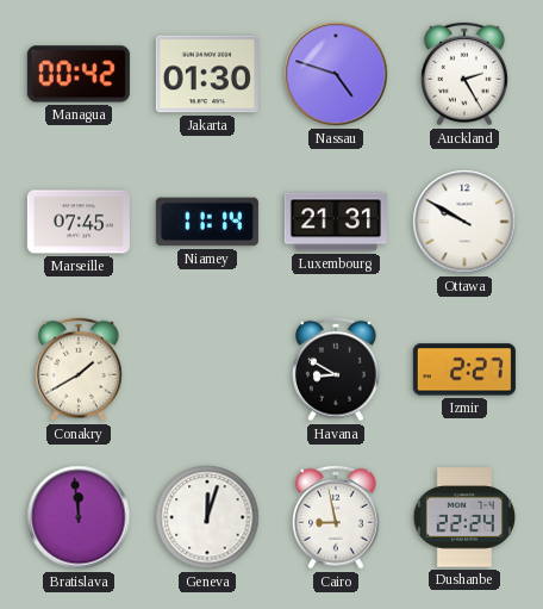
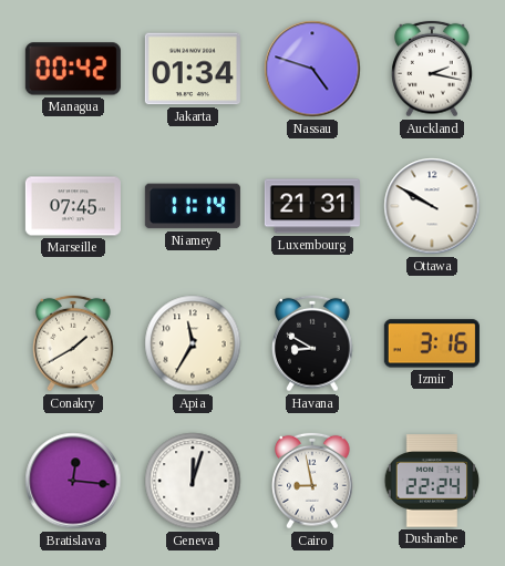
Jakarta: 01:30 -> 01:34
Auckland: 2:25 -> 2:17
Apia: none -> 11:35
Izmir: 2:27 -> 3:16
Bratislava: 11:59 -> 12:16
